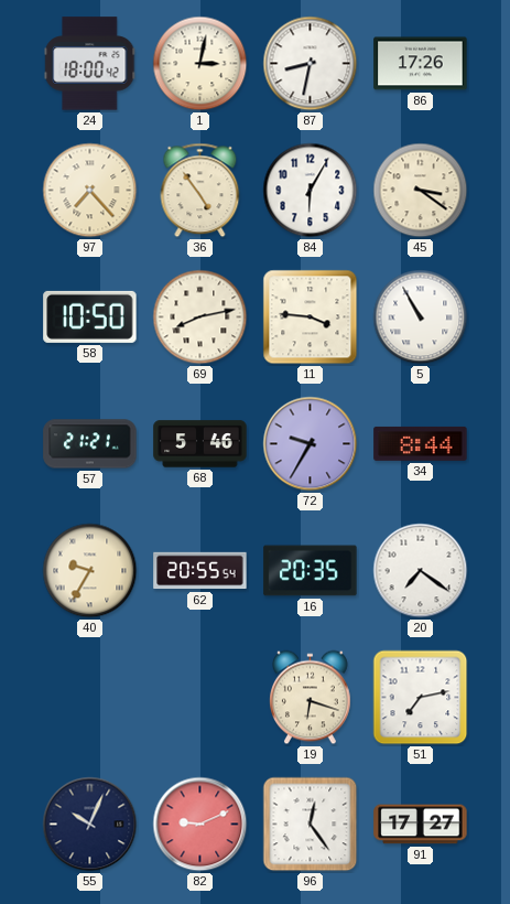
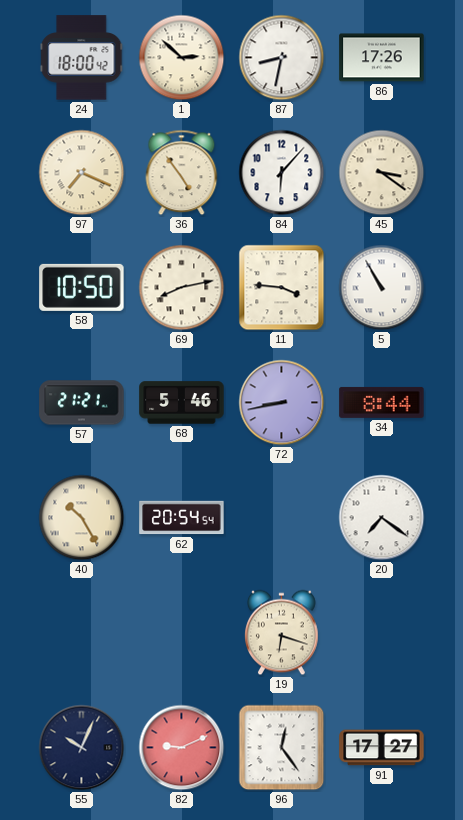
1: 3:02 -> 2:52
97: 7:23 -> 7:19
84: 6:05 -> 6:07
72: 9:35 -> 8:43
40: 9:35 -> 10:25
62: 20:55 -> 20:54
16: 20:35 -> none
51: 7:13 -> none
